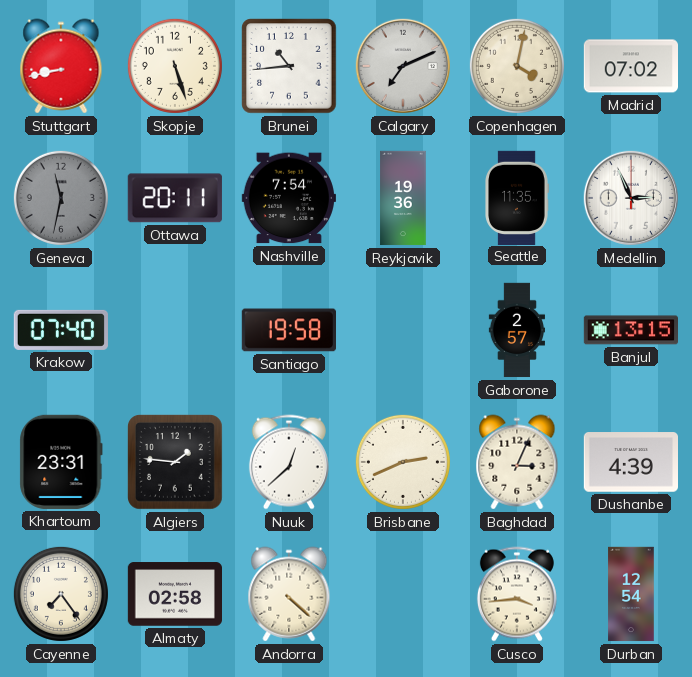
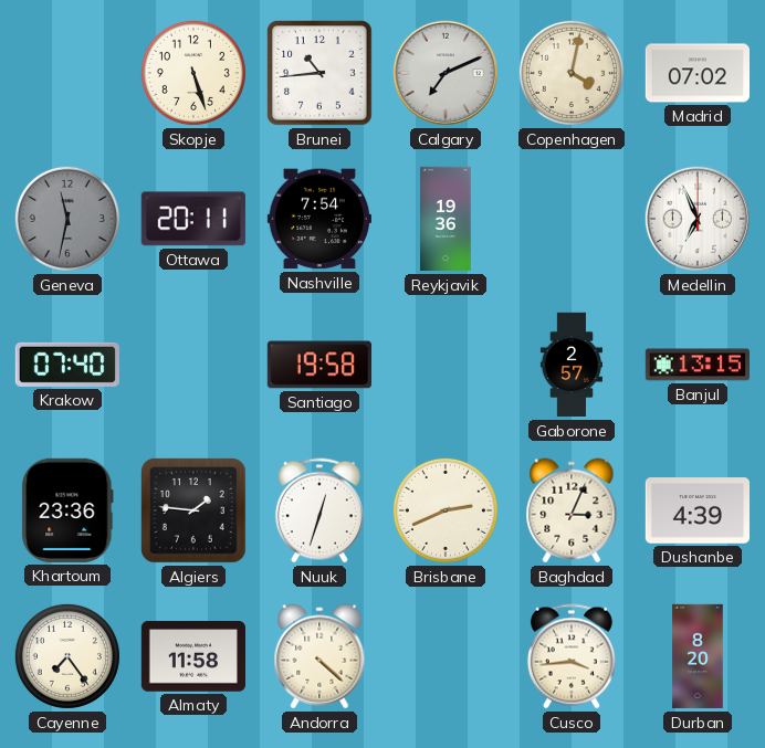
Stuttgart: 8:43 -> none
Seattle: 11:35 -> none
Medellin: 2:56 -> 6:56
Khartoum: 23:31 -> 23:36
Nuuk: 12:38 -> 12:33
Almaty: 02:58 -> 11:58
Durban: 12:54 -> 8:20
